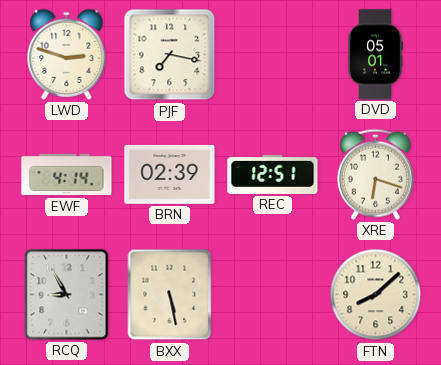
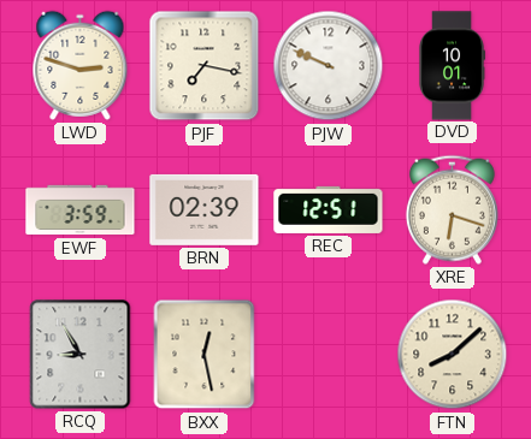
PJW: none -> 9:49
DVD: 05:01 -> 10:01
EWF: 4:14 -> 3:59
BXX: 5:28 -> 12:28
